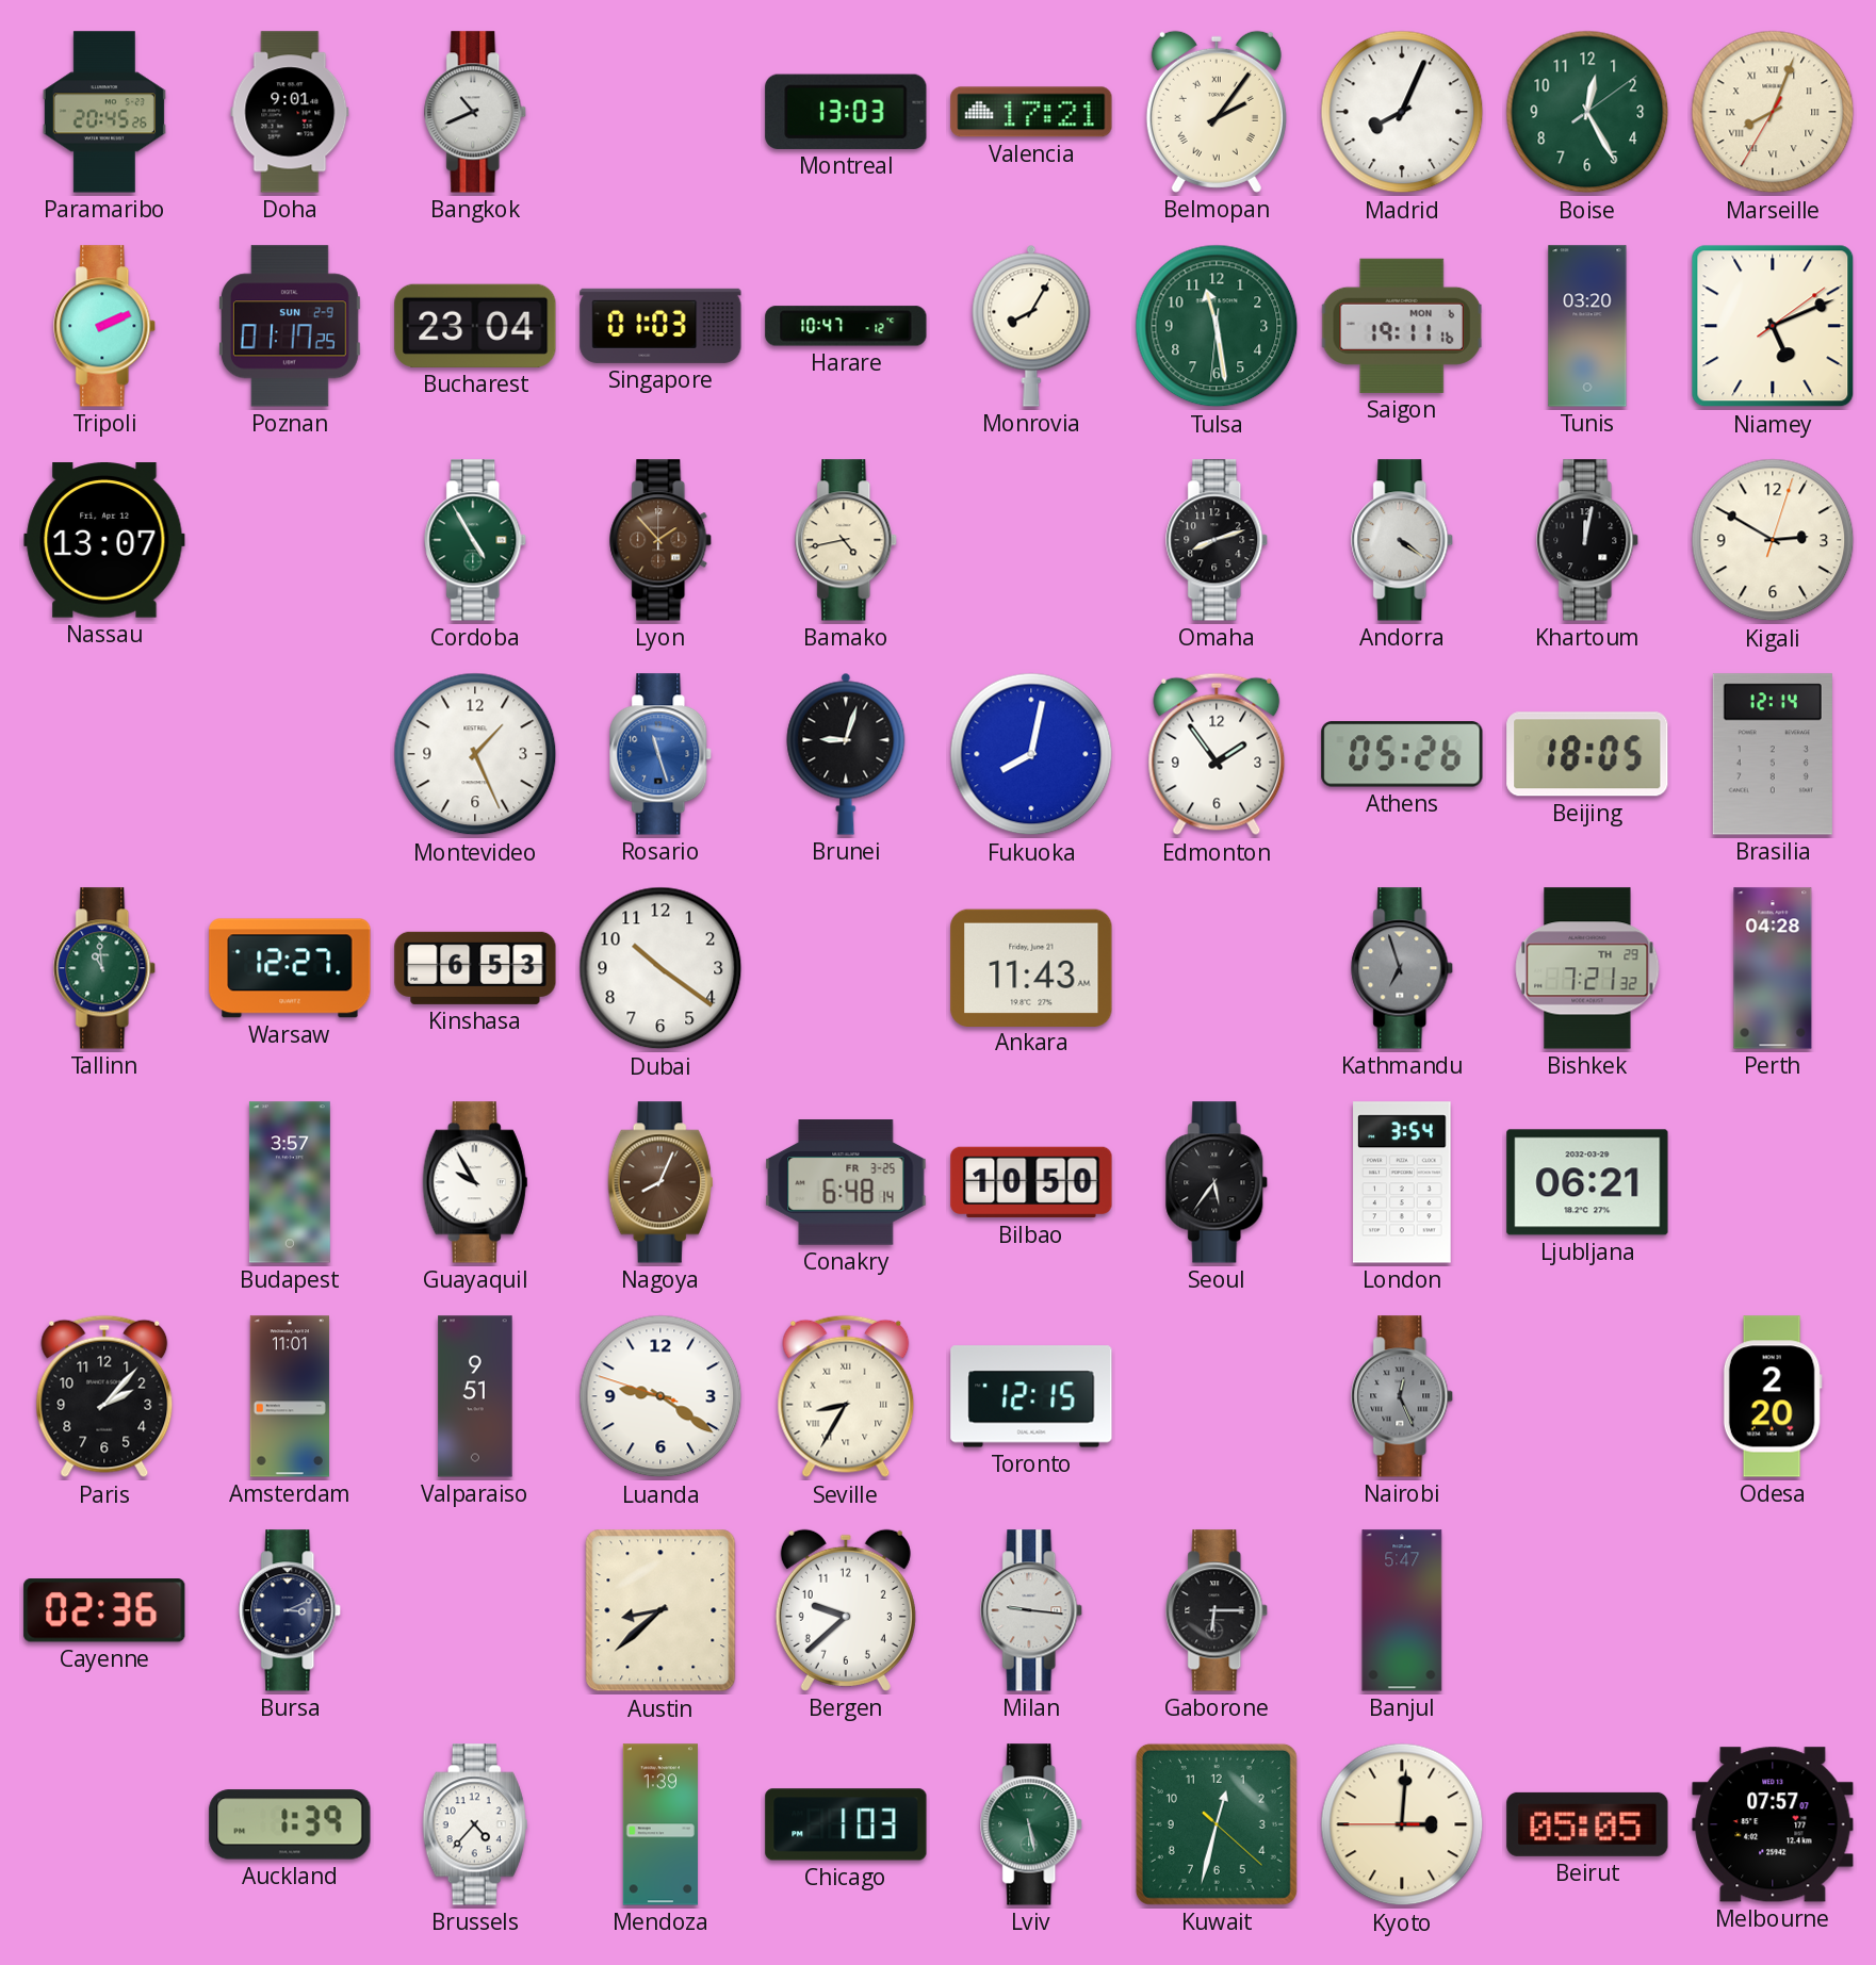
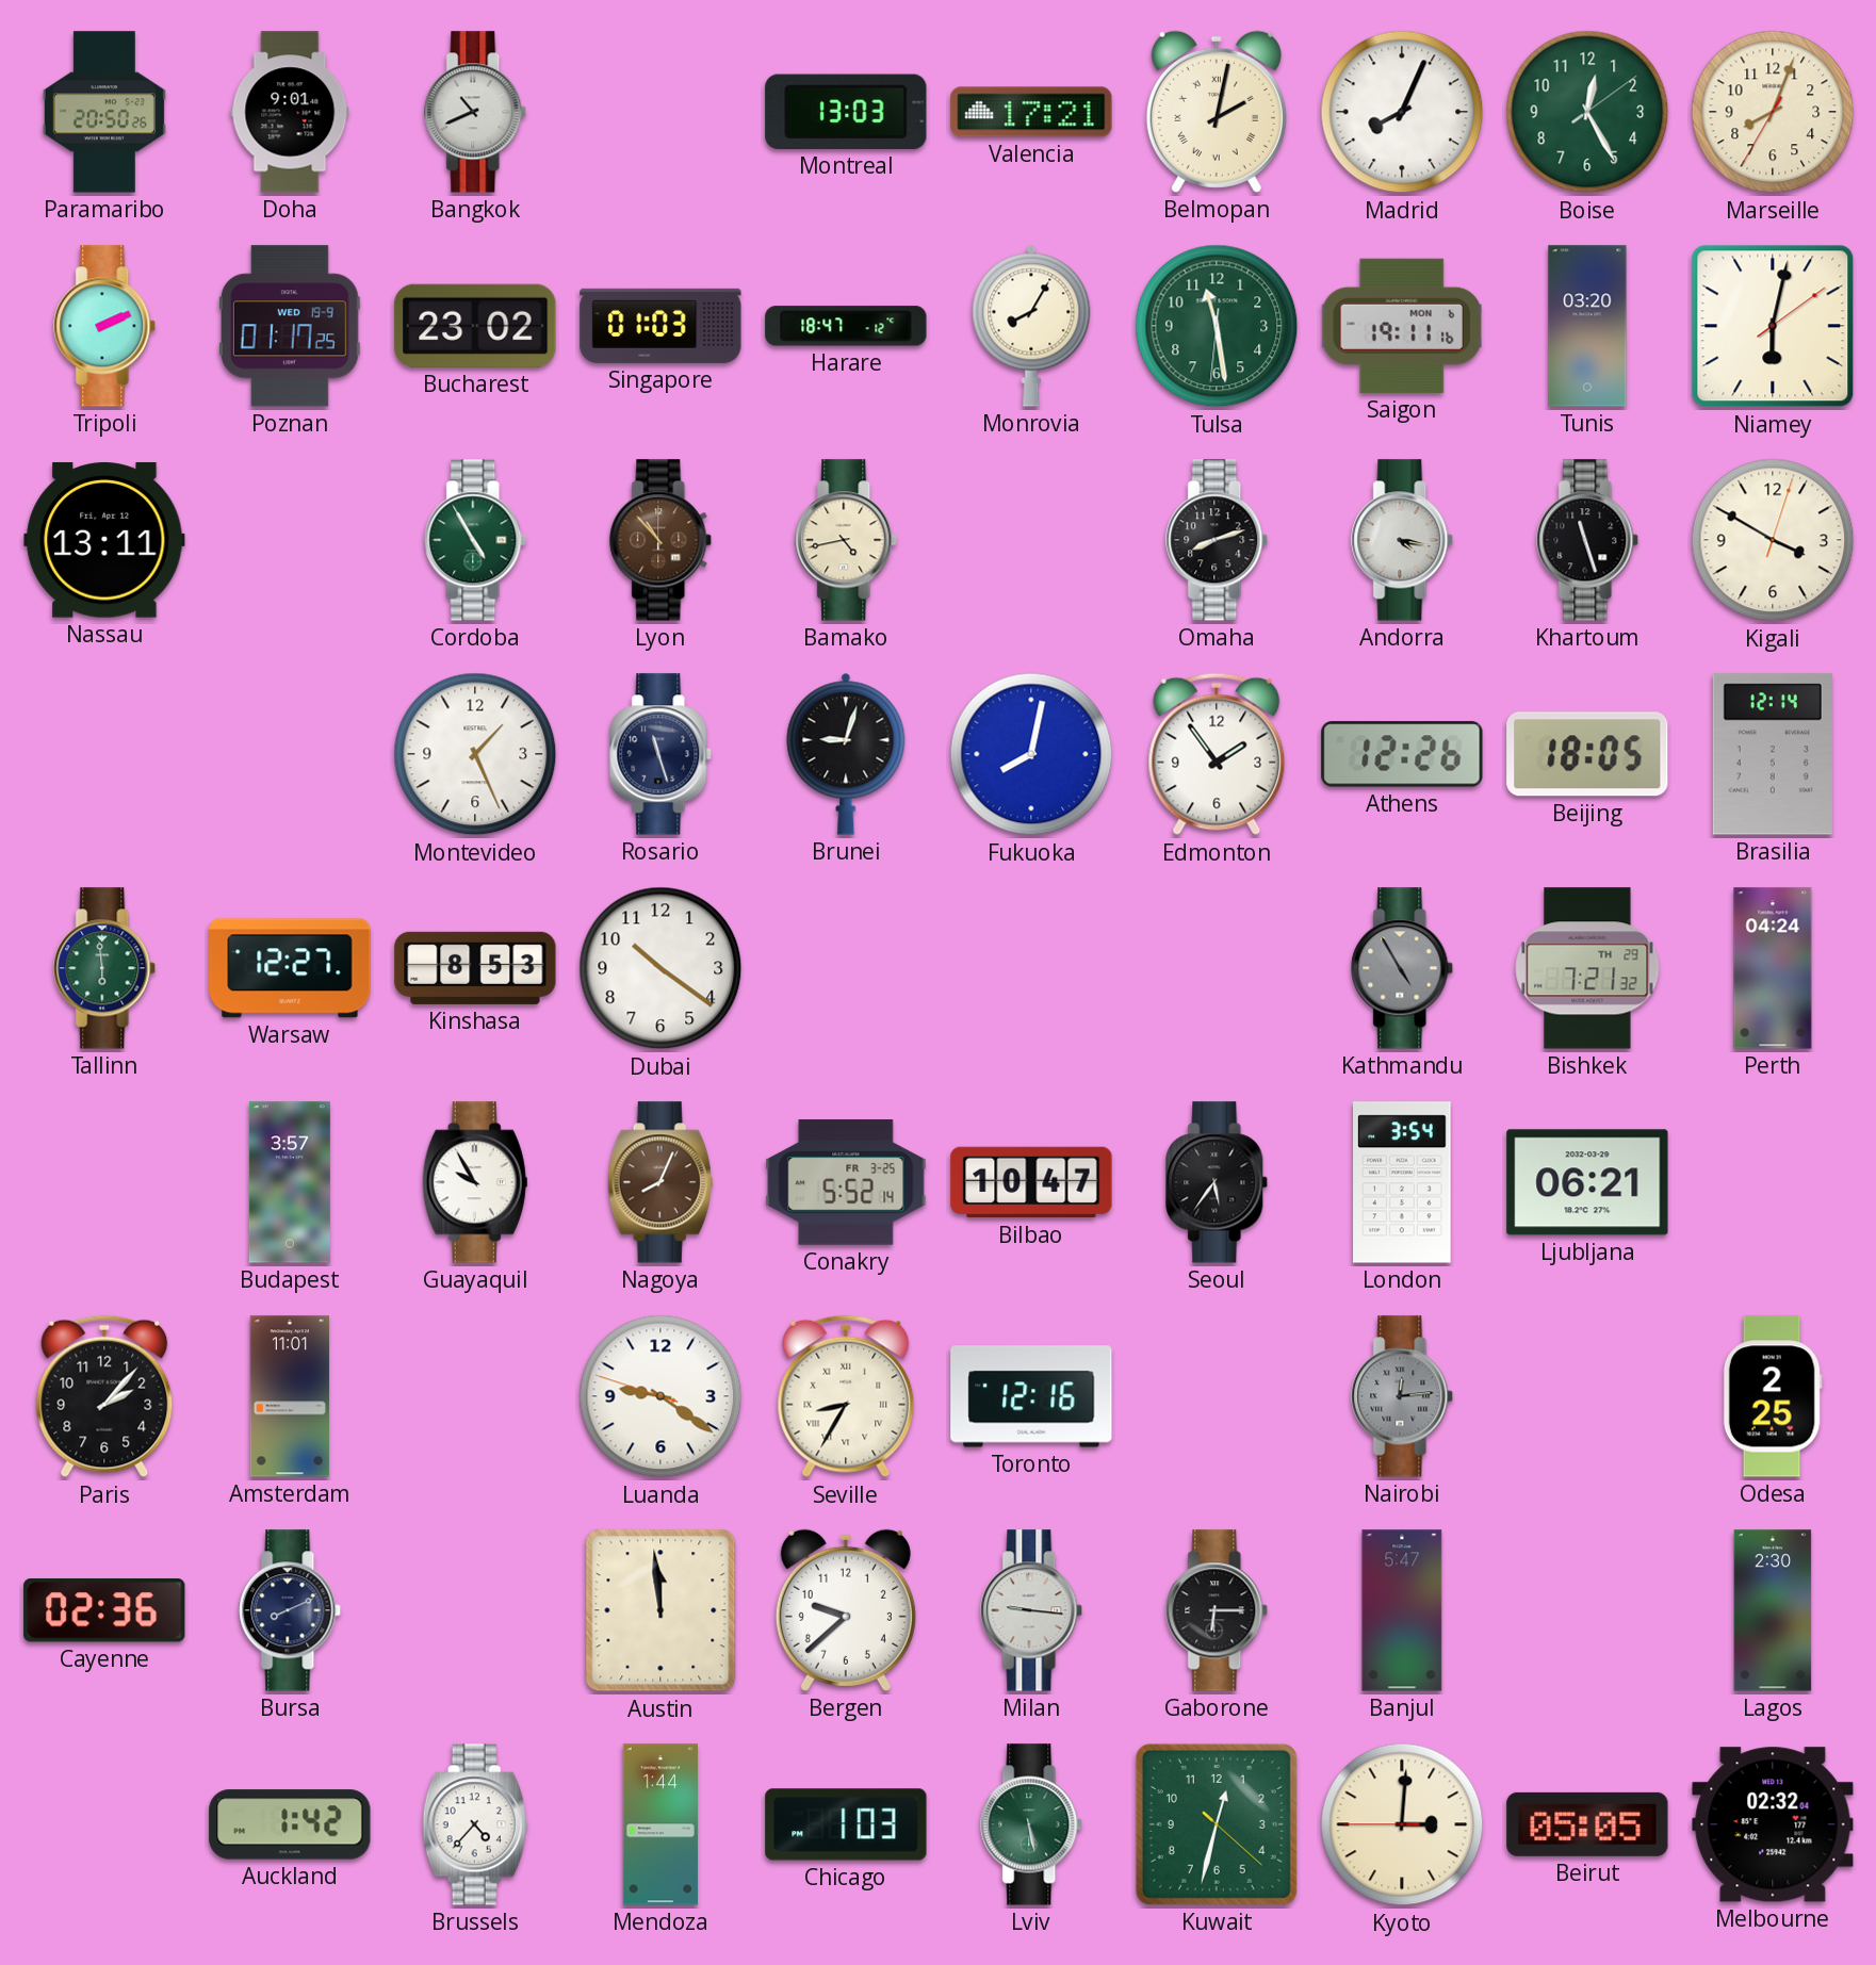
Paramaribo: 20:45 -> 20:50
Belmopan: 2:06 -> 2:02
Marseille numerals: Roman -> Arabic
Poznan date: SUN 2-9 -> WED 19-9
Bucharest: 23:04 -> 23:02
Harare: 10:47 -> 18:47
Niamey: 5:11 -> 6:02
Nassau: 13:07 -> 13:11
Lyon: 1:53 -> 10:53
Andorra: 4:21 -> 4:17
Khartoum: 12:02 -> 11:27
Kigali: 2:50 -> 3:50
Rosario dial: blue -> navy
Athens: 05:26 -> 12:26
Tallinn: 10:59 -> 5:59
Kinshasa: 6:53 -> 8:53
Ankara: 11:43 -> none
Kathmandu: 6:57 -> 4:55
Perth: 04:28 -> 04:24
Conakry: 6:48 -> 5:52
Bilbao: 10:50 -> 10:47
Valparaiso: 9:51 -> none
Toronto: 12:15 -> 12:16
Nairobi: 12:26 -> 12:14
Odesa: 2:20 -> 2:25
Bursa: 3:11 -> 8:11
Austin: 8:38 -> 11:59
Lagos: none -> 2:30
Auckland: 1:39 -> 1:42
Mendoza: 1:39 -> 1:44
Melbourne: 07:57 -> 02:32
